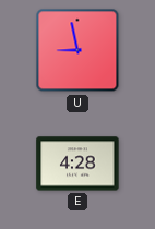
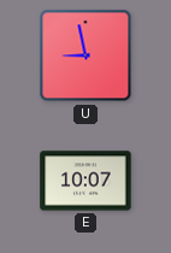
E: 4:28 -> 10:07
